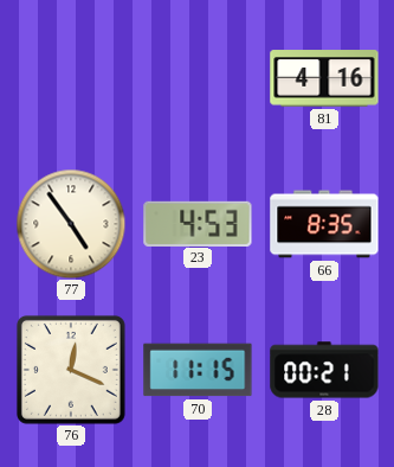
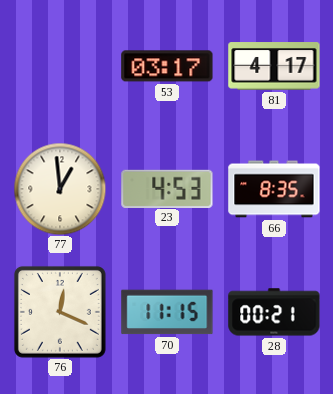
53: none -> 03:17
81: 4:16 -> 4:17
77: 4:54 -> 12:59
